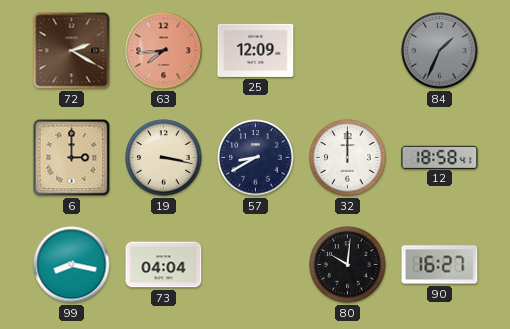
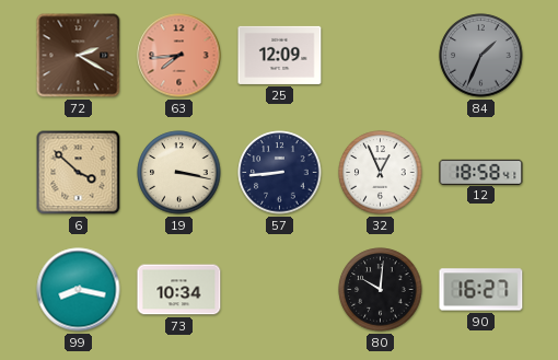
6: 3:00 -> 3:52
57: 8:40 -> 8:44
32: 12:00 -> 12:56
73: 04:04 -> 10:34
